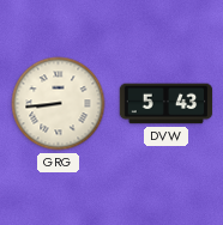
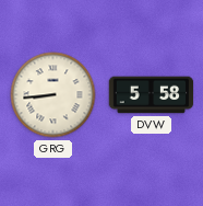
DVW: 5:43 -> 5:58
